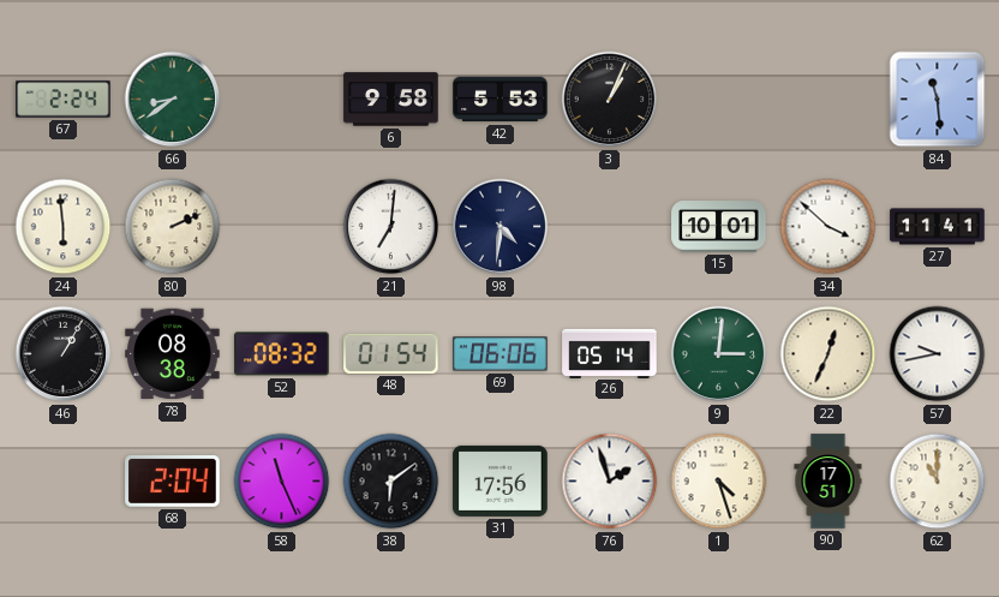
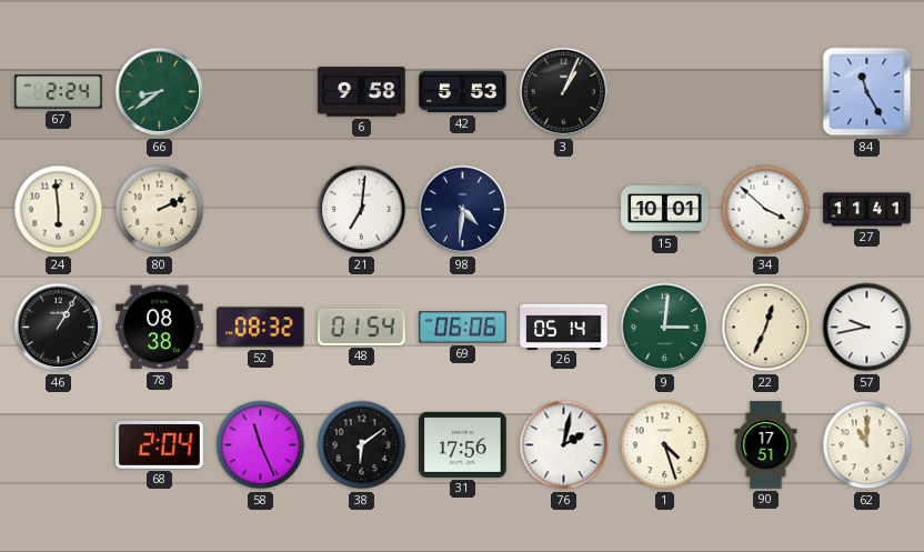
84: 11:29 -> 11:25
76: 1:57 -> 2:02
